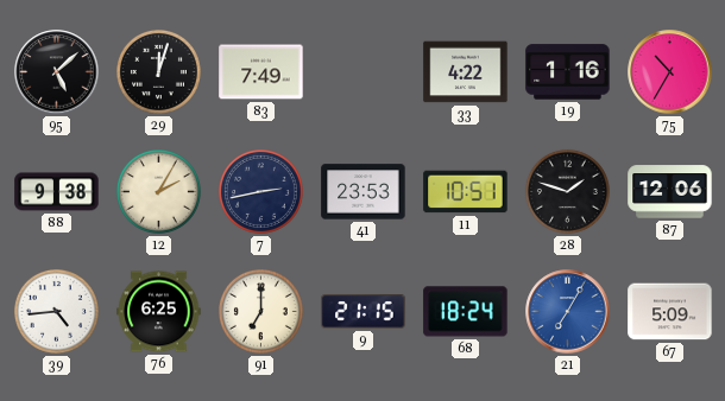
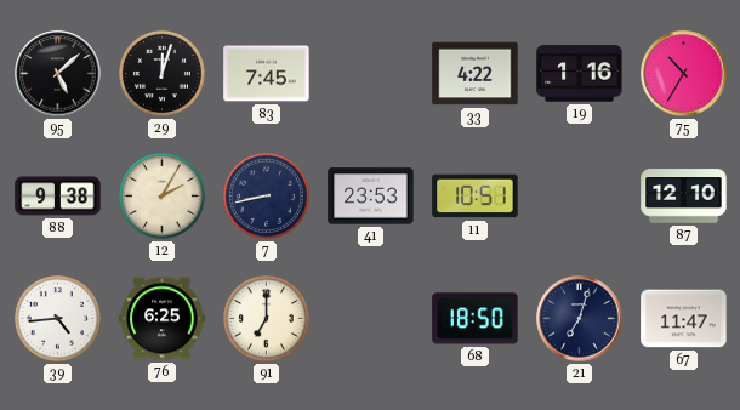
83: 7:49 -> 7:45
7: 2:43 -> 8:43
28: 1:48 -> none
87: 12:06 -> 12:10
9: 21:15 -> none
68: 18:24 -> 18:50
21: 7:05 -> 7:03
21 dial: blue -> navy
67: 5:09 -> 11:47
